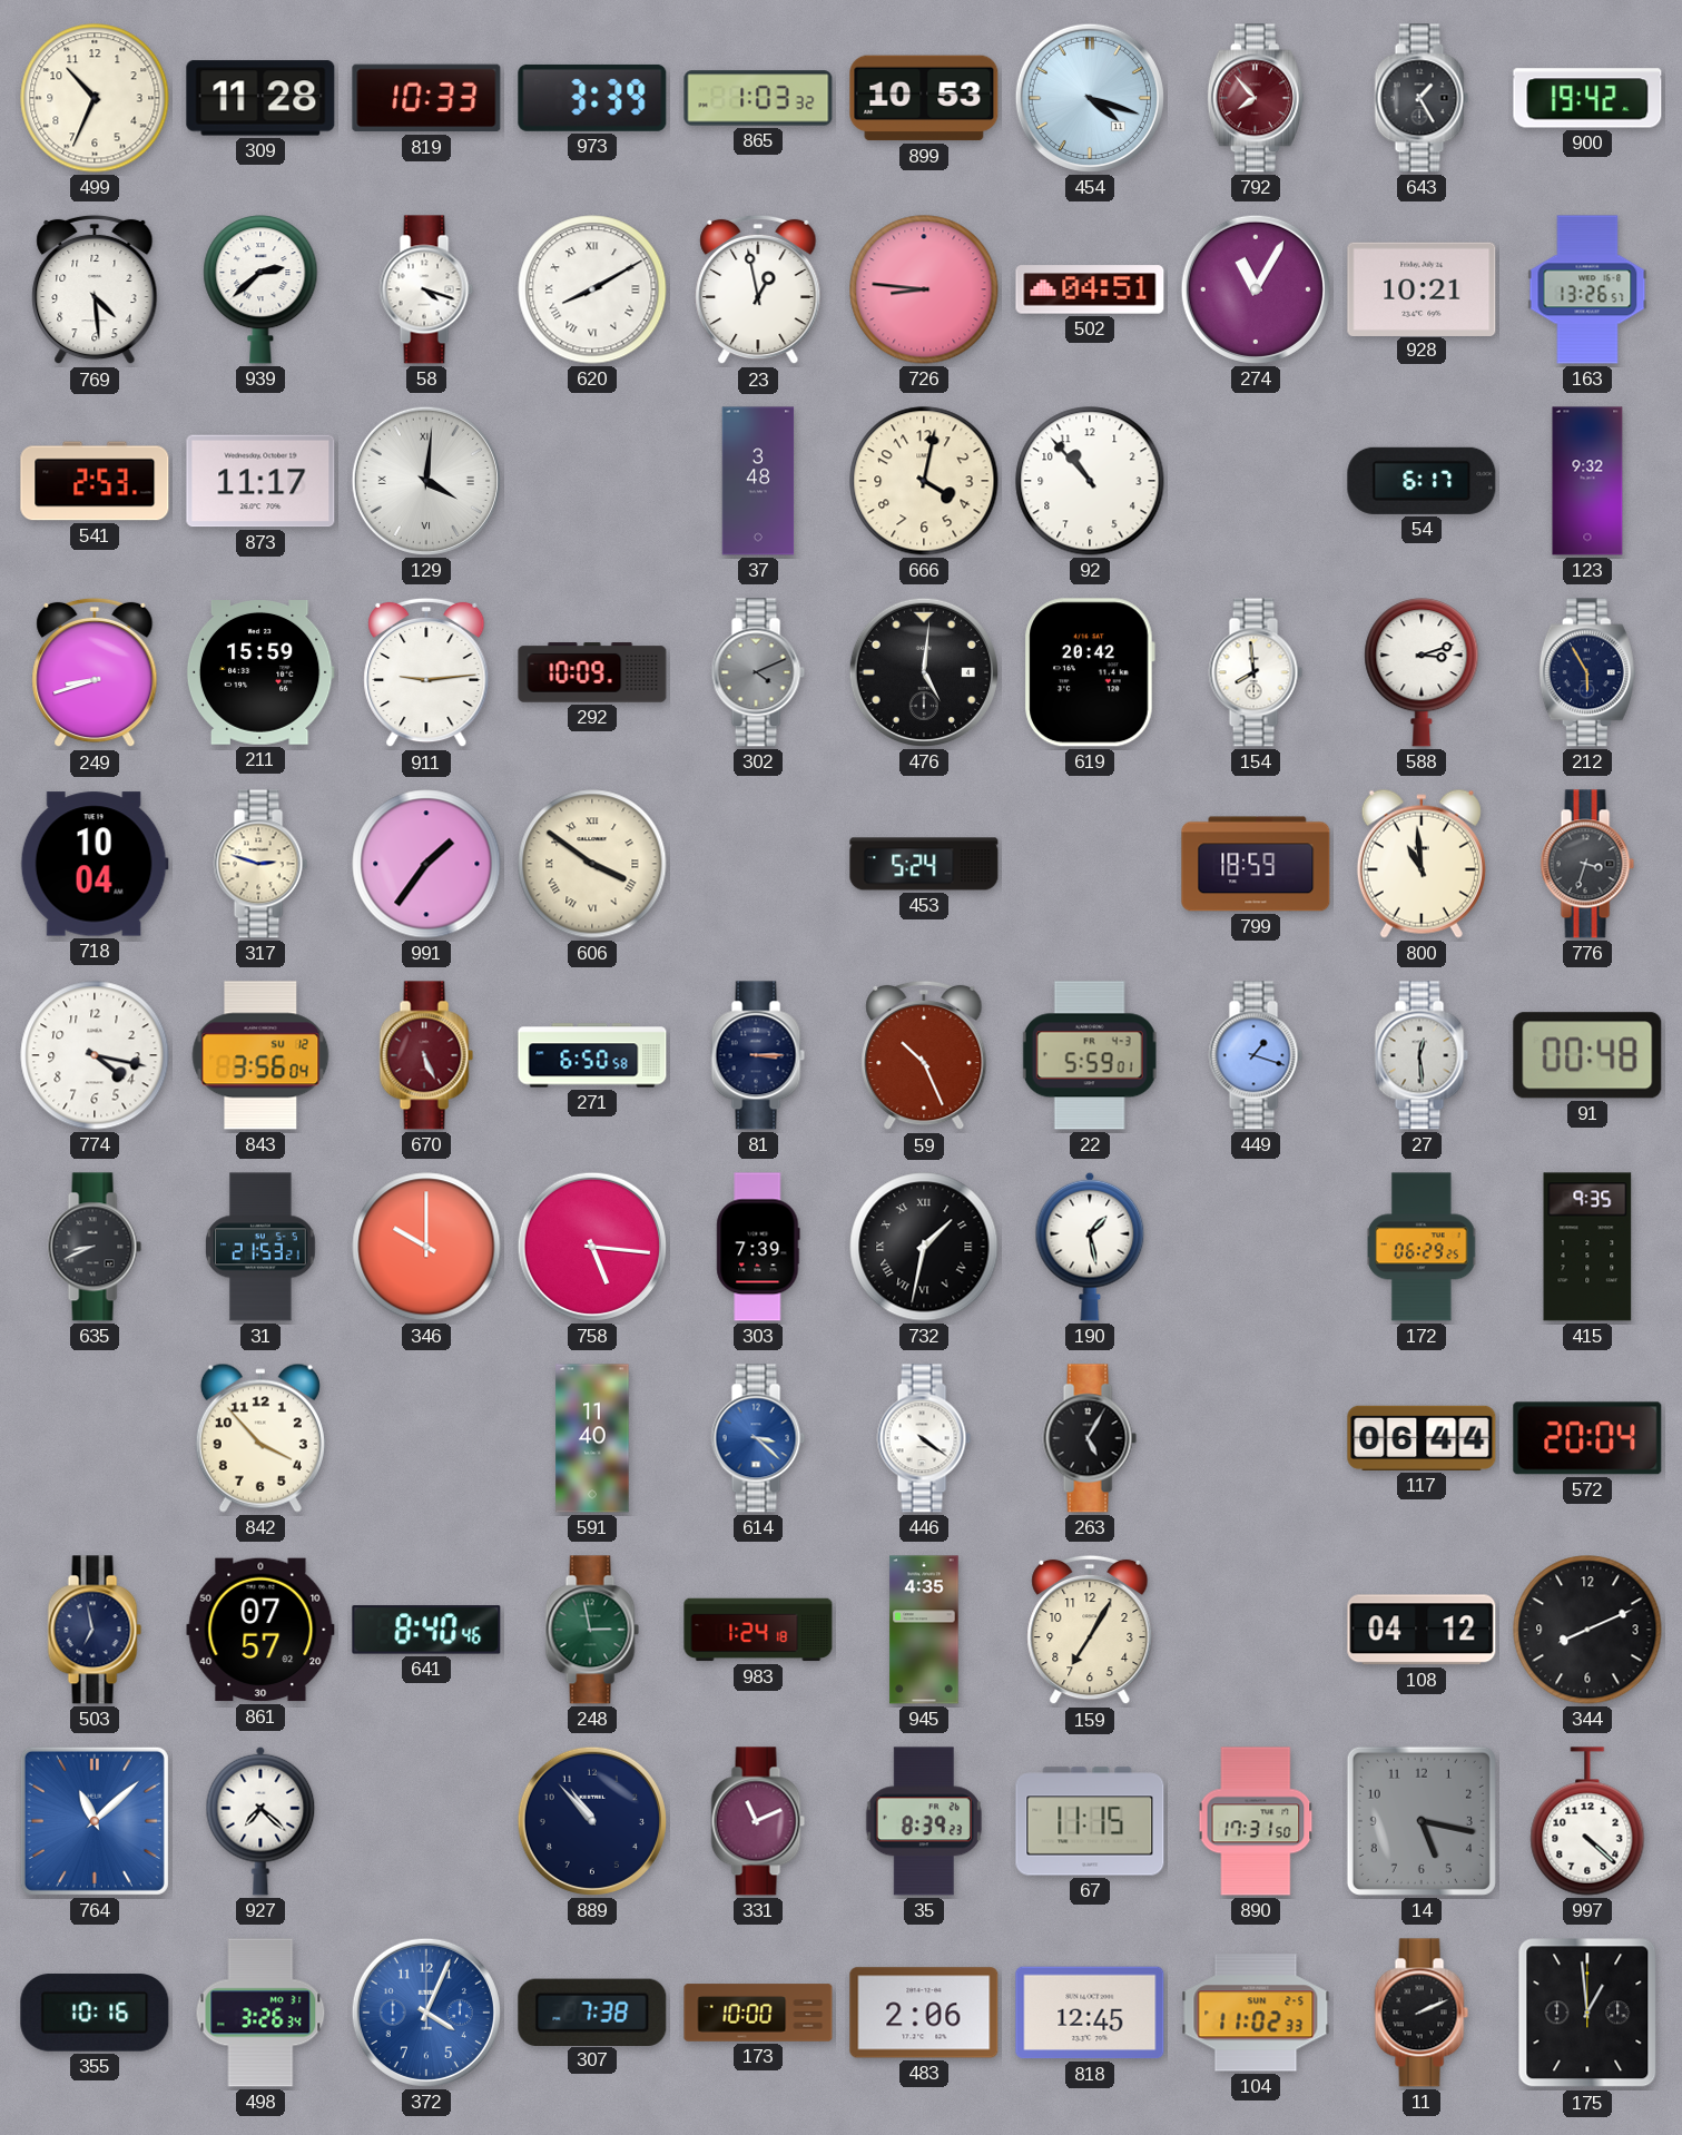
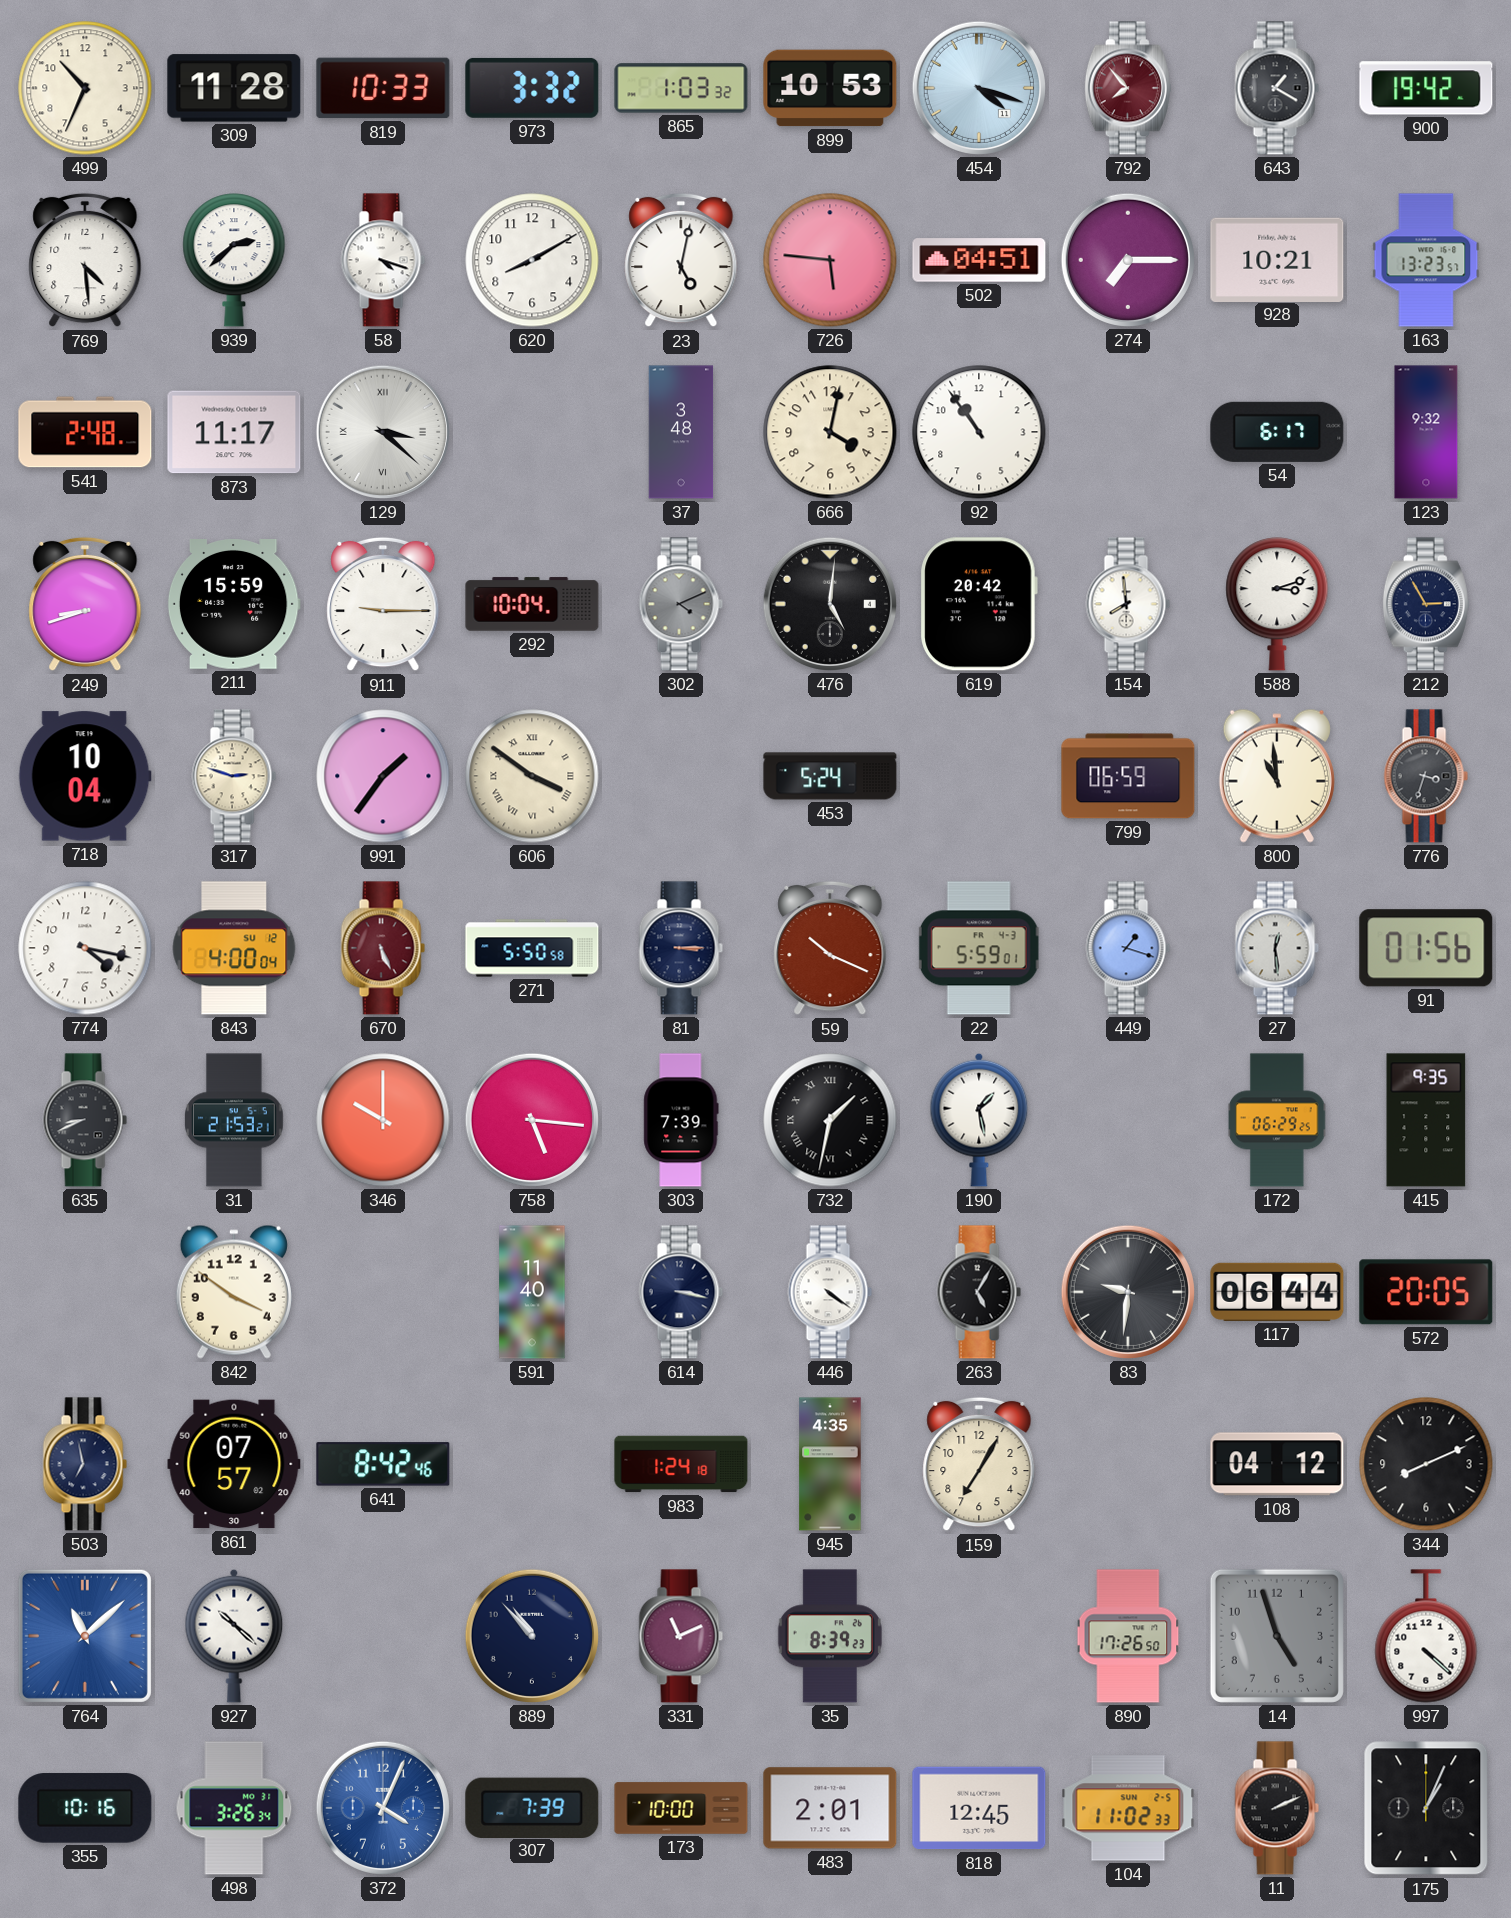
973: 3:39 -> 3:32
643: 1:25 -> 1:20
620 numerals: Roman -> Arabic
23: 12:58 -> 5:02
726: 8:46 -> 5:46
274: 11:05 -> 7:15
163: 13:26 -> 13:23
541: 2:53 -> 2:48
129: 4:01 -> 3:22
92: 10:53 -> 10:54
911: 9:14 -> 9:15
292: 10:09 -> 10:04
212: 5:55 -> 2:55
799: 18:59 -> 06:59
843: 3:56 -> 4:00
271: 6:50 -> 5:50
59: 10:26 -> 10:19
91: 00:48 -> 01:56
842: 3:53 -> 3:51
614: 3:22 -> 3:17
614 dial: blue -> navy
83: none -> 9:31
572: 20:04 -> 20:05
641: 8:40 -> 8:42
248: 2:58 -> none
927: 7:22 -> 10:22
67: 11:15 -> none
890: 17:31 -> 17:26
14: 5:17 -> 4:57
307: 7:38 -> 7:39
483: 2:06 -> 2:01
175: 12:59 -> 1:04
